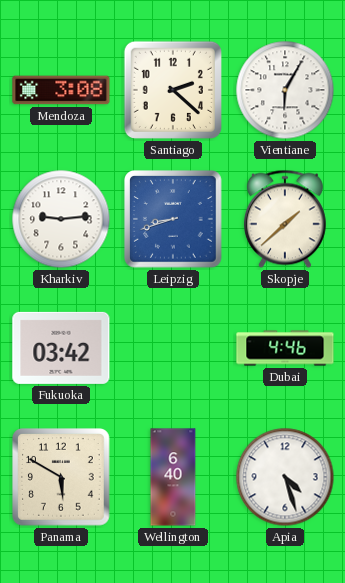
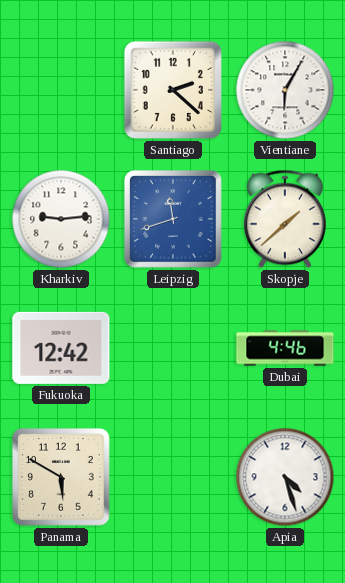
Mendoza: 3:08 -> none
Leipzig: 8:42 -> 11:42
Fukuoka: 03:42 -> 12:42
Wellington: 6:40 -> none
